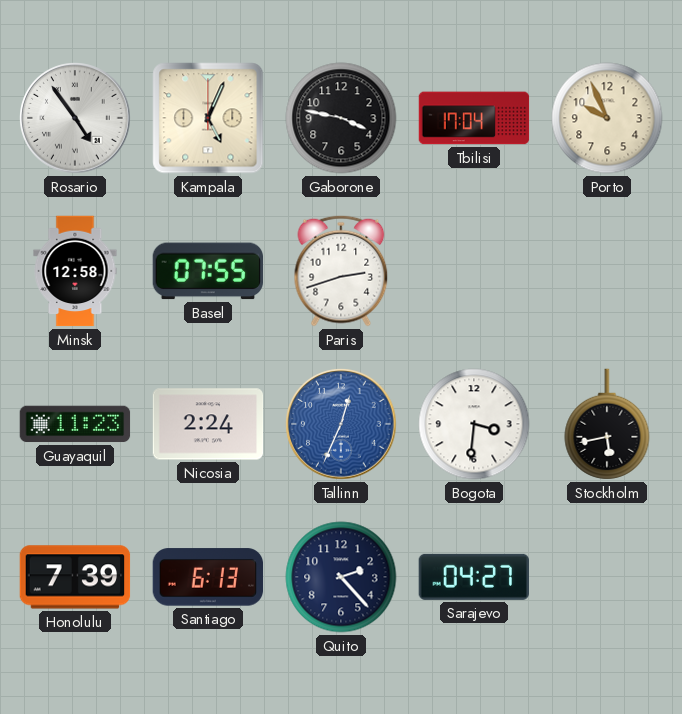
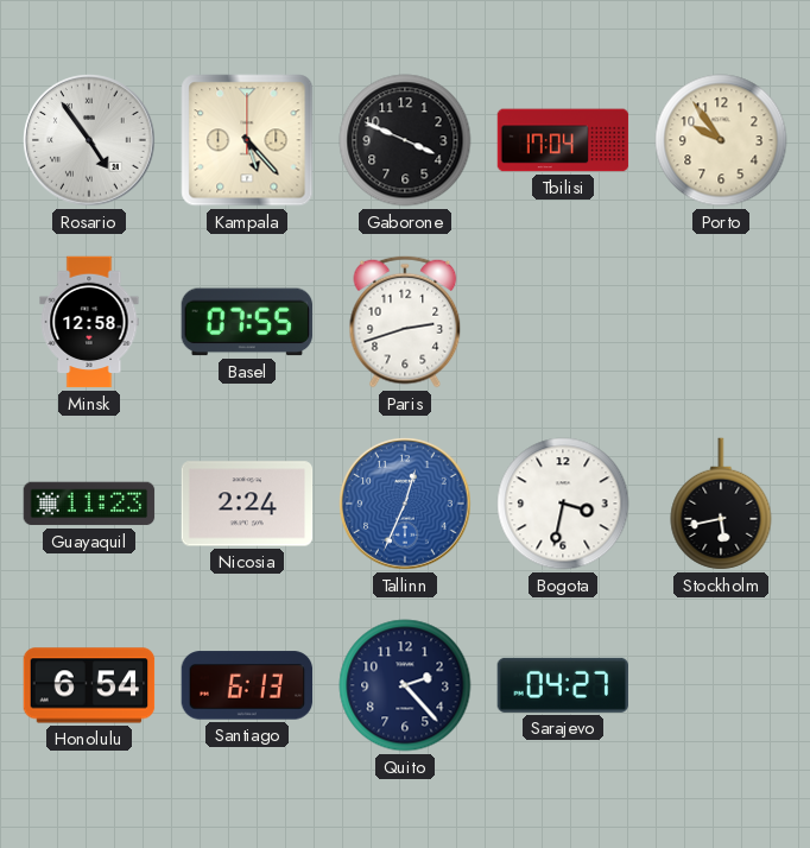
Kampala: 5:04 -> 5:23
Gaborone: 3:47 -> 3:49
Porto: 9:56 -> 9:54
Bogota: 3:31 -> 3:32
Honolulu: 7:39 -> 6:54
